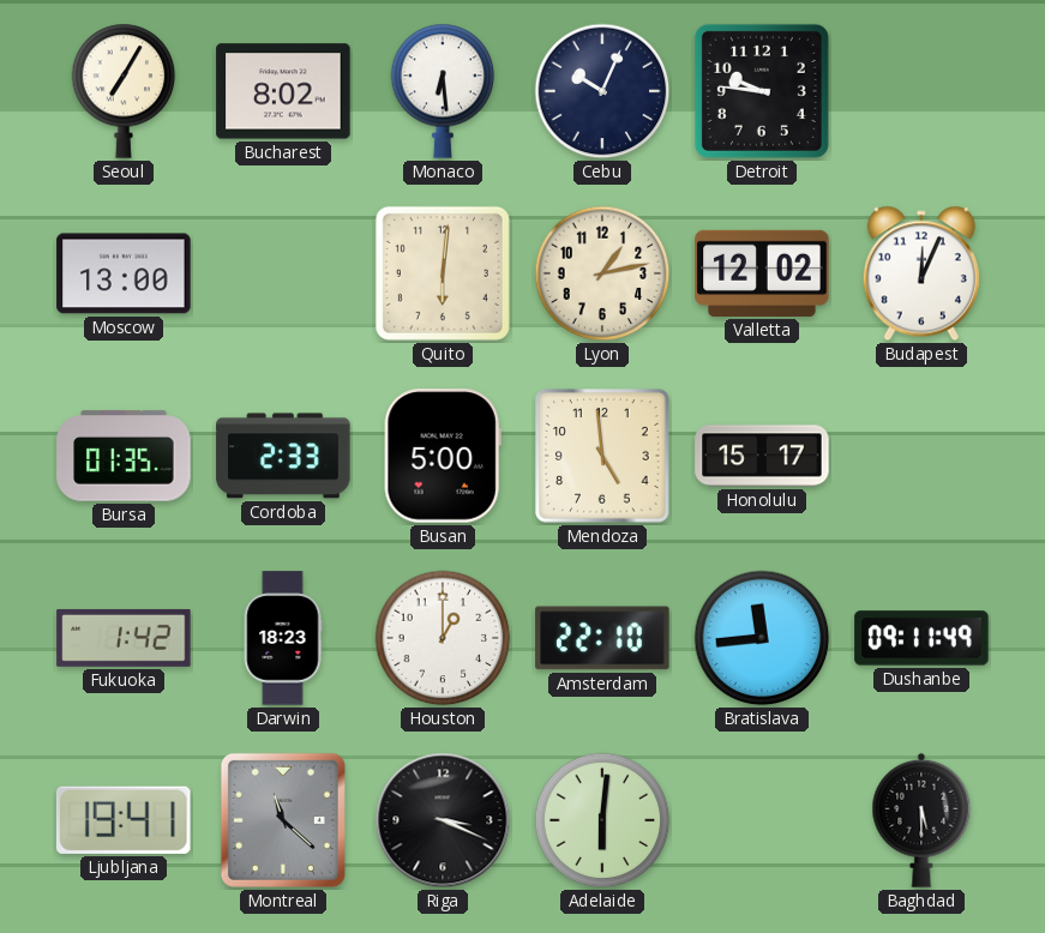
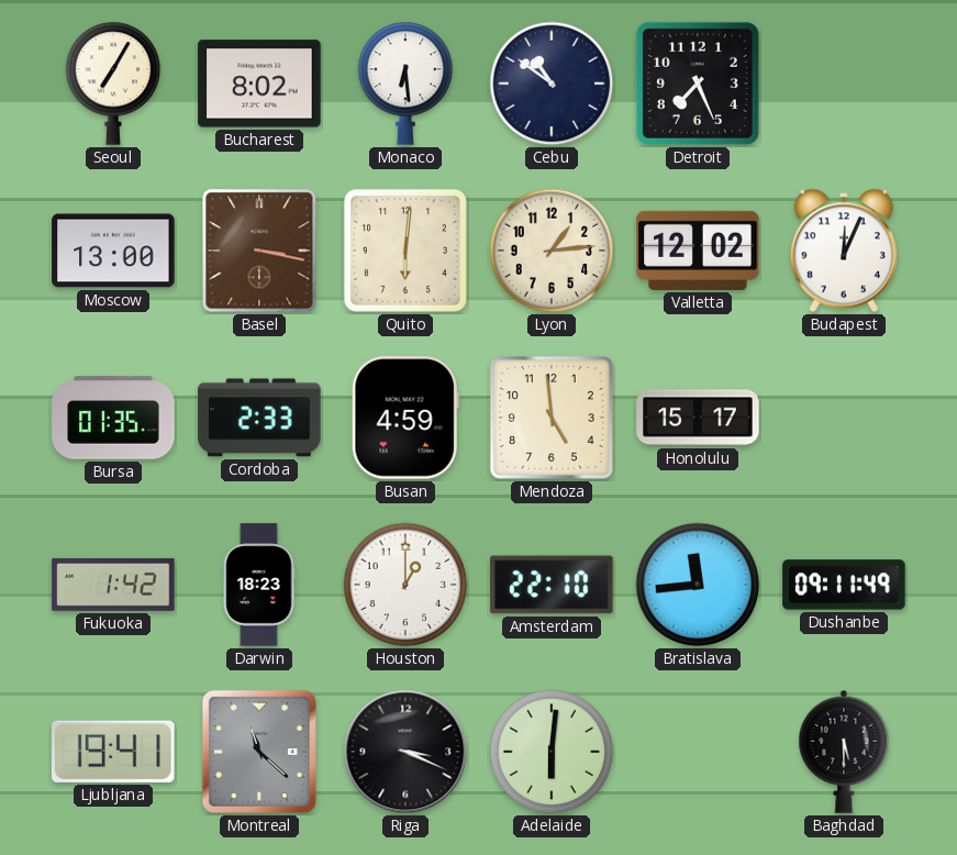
Cebu: 10:04 -> 10:51
Detroit: 9:46 -> 7:26
Basel: none -> 3:17
Lyon: 1:13 -> 1:14
Busan: 5:00 -> 4:59
